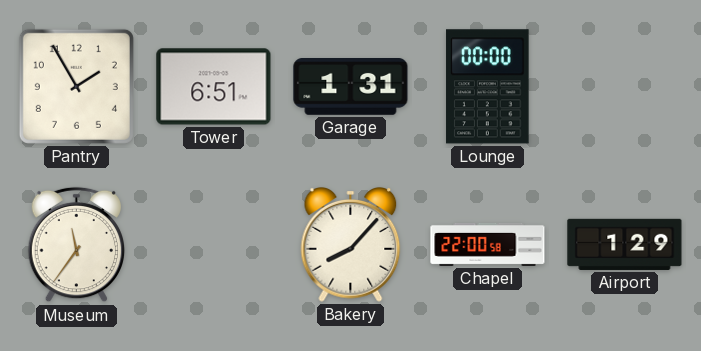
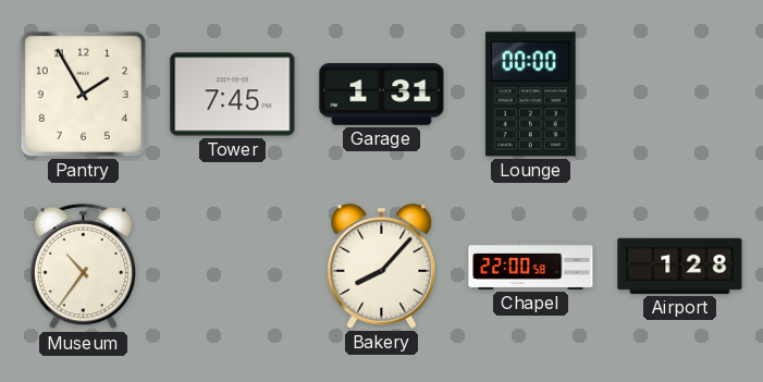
Tower: 6:51 -> 7:45
Museum: 11:36 -> 10:36
Airport: 1:29 -> 1:28
